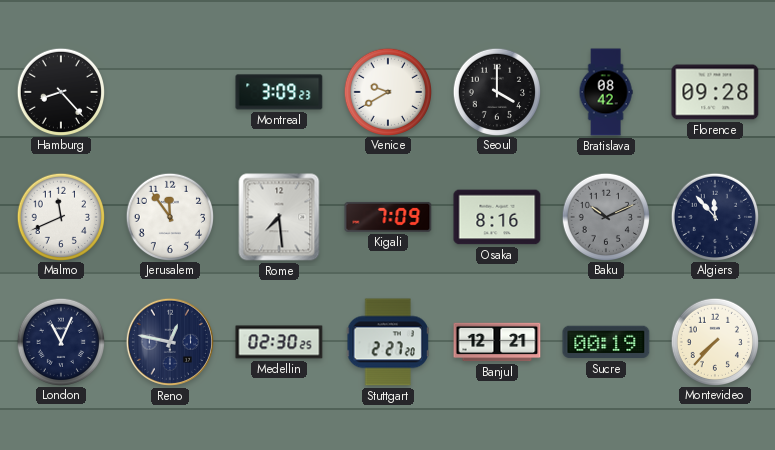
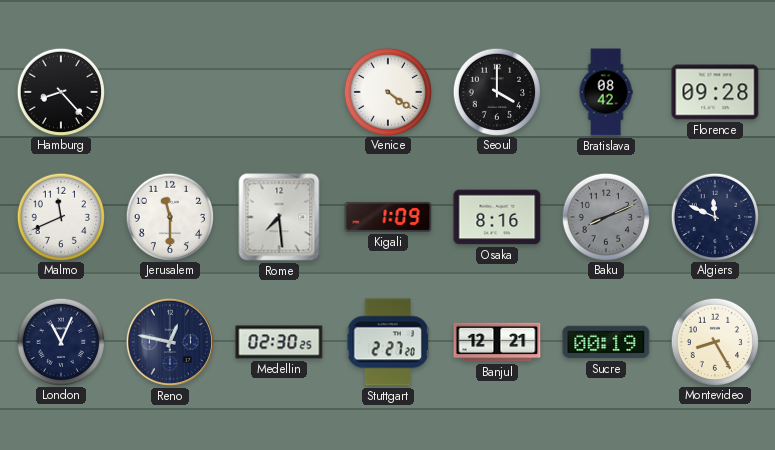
Montreal: 3:09 -> none
Venice: 9:40 -> 4:21
Jerusalem: 11:54 -> 11:30
Kigali: 7:09 -> 1:09
Baku: 10:11 -> 8:11
Algiers: 11:53 -> 11:49
Montevideo: 7:37 -> 8:25
